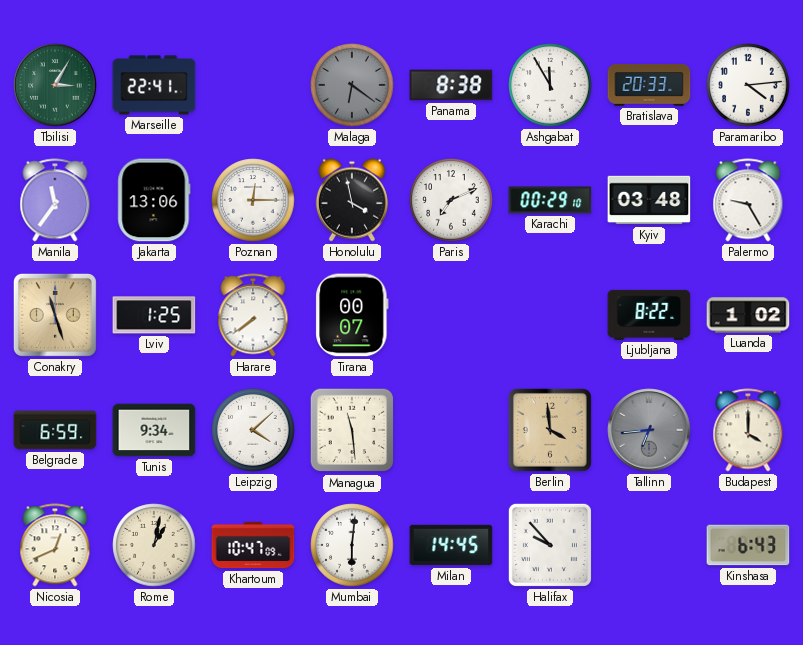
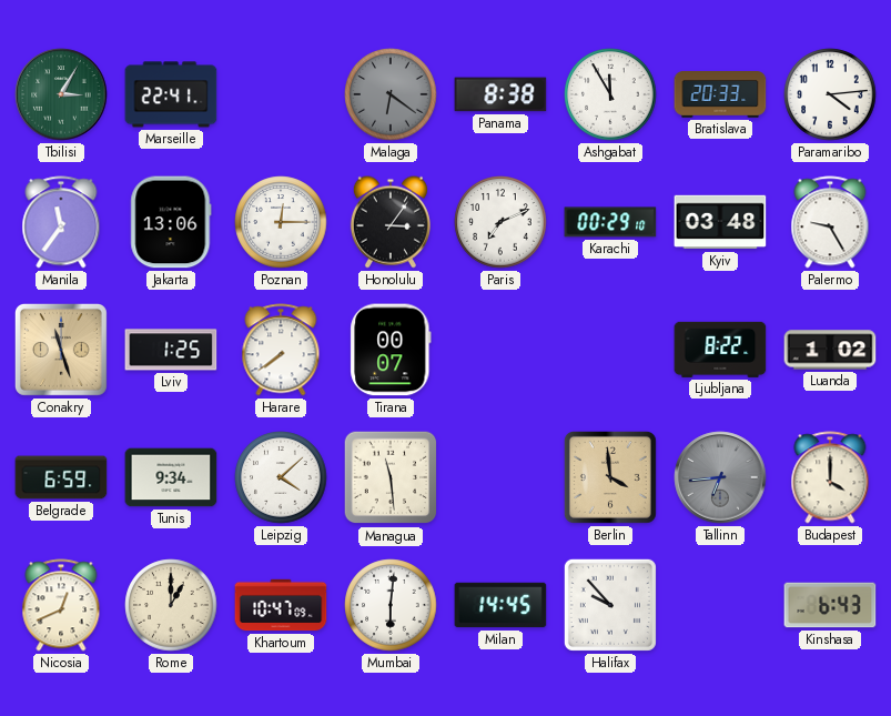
Honolulu: 3:58 -> 3:06
Rome: 1:02 -> 1:00
